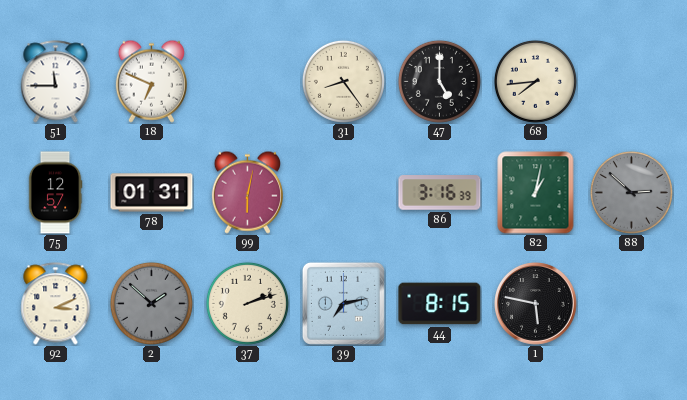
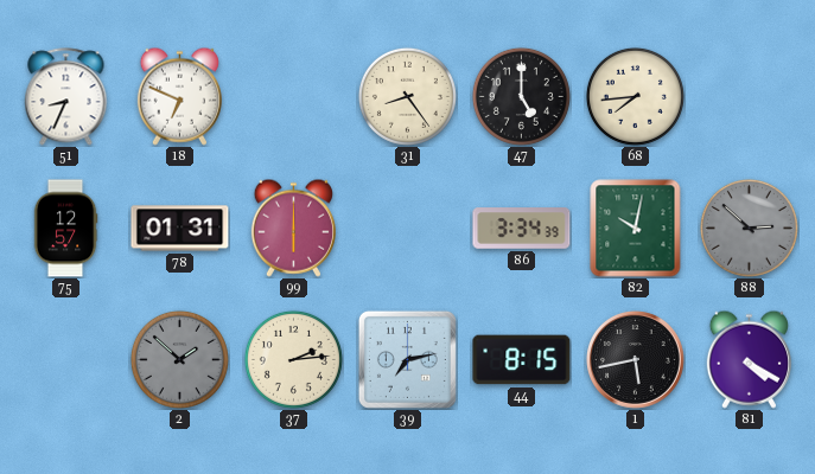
51: 11:45 -> 8:34
99: 6:02 -> 6:00
86: 3:16 -> 3:34
82: 1:02 -> 10:02
92: 3:11 -> none
37: 2:12 -> 2:14
1: 5:47 -> 5:43
81: none -> 4:20
